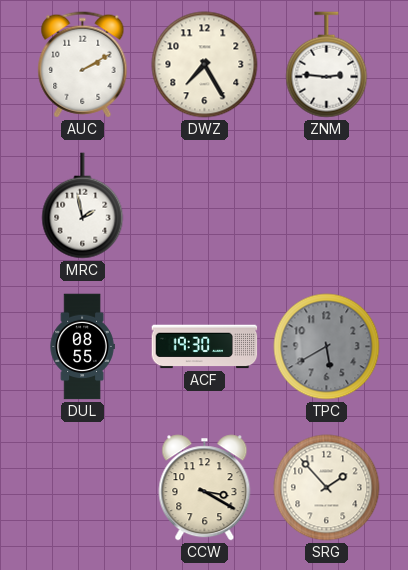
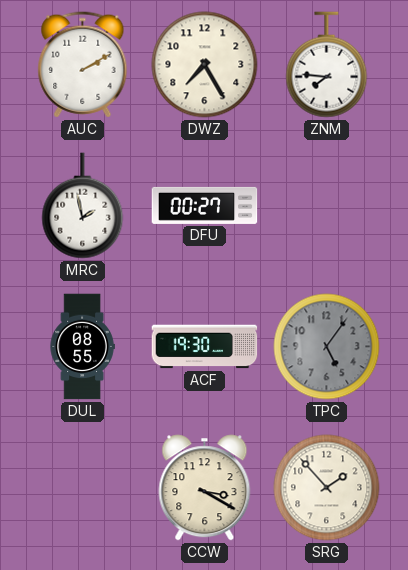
ZNM: 2:46 -> 7:46
DFU: none -> 00:27
TPC: 5:40 -> 5:06
